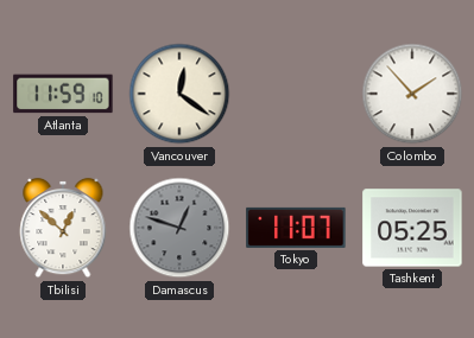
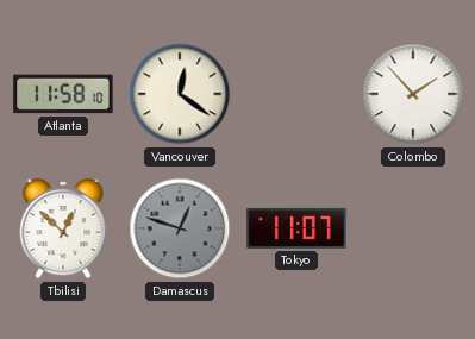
Atlanta: 11:59 -> 11:58
Tashkent: 05:25 -> none
